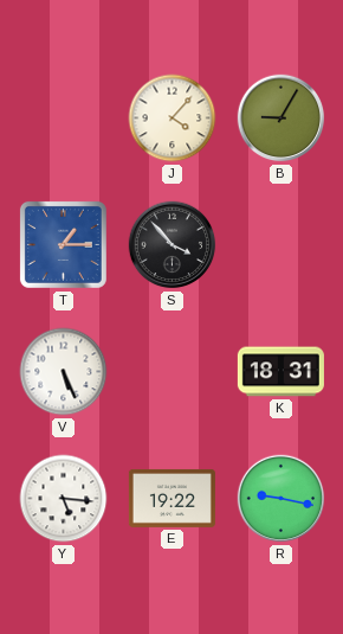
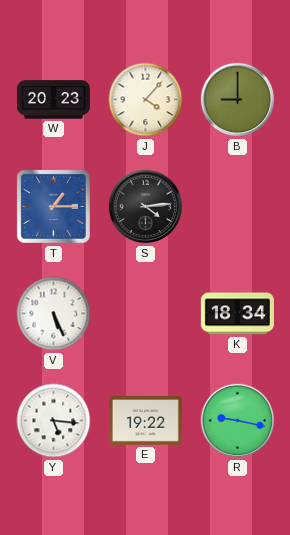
W: none -> 20:23
B: 9:05 -> 9:00
S: 3:53 -> 4:14
K: 18:31 -> 18:34
